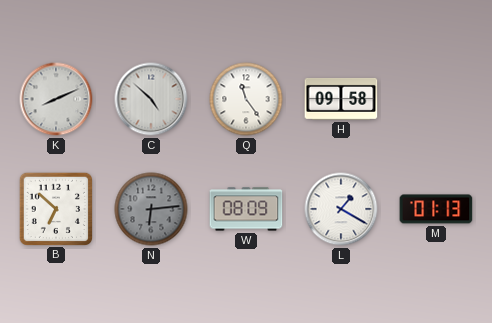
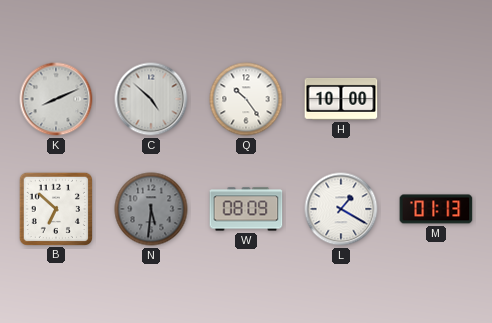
Q: 11:24 -> 10:24
H: 09:58 -> 10:00
N: 6:14 -> 5:31
